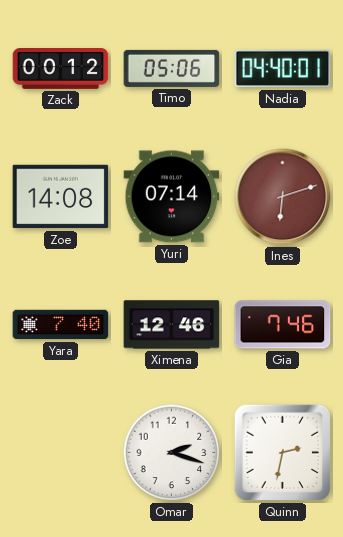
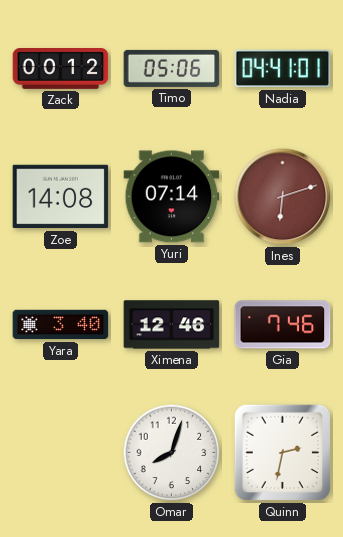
Nadia: 04:40 -> 04:41
Yara: 7:40 -> 3:40
Omar: 2:18 -> 8:03
